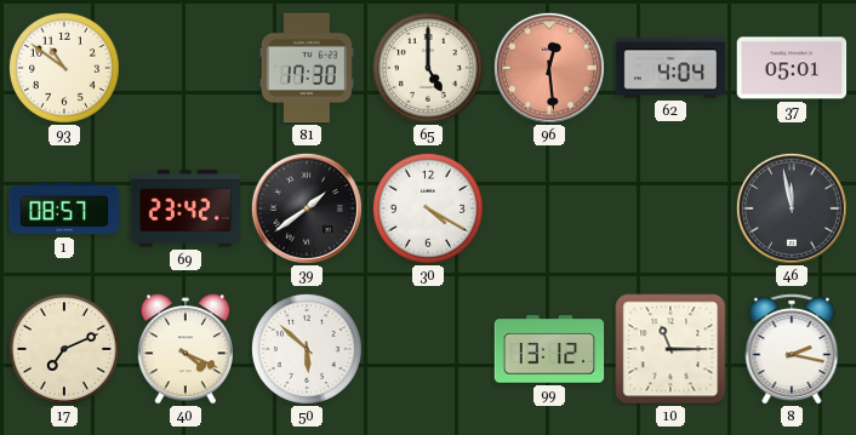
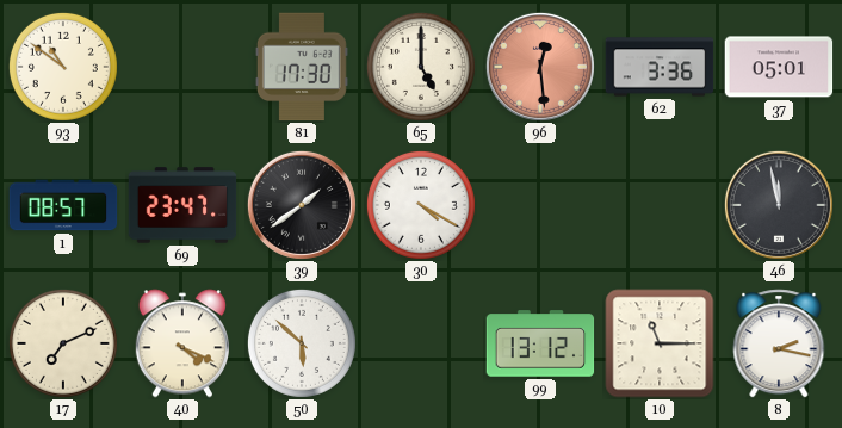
62: 4:04 -> 3:36
69: 23:42 -> 23:47
